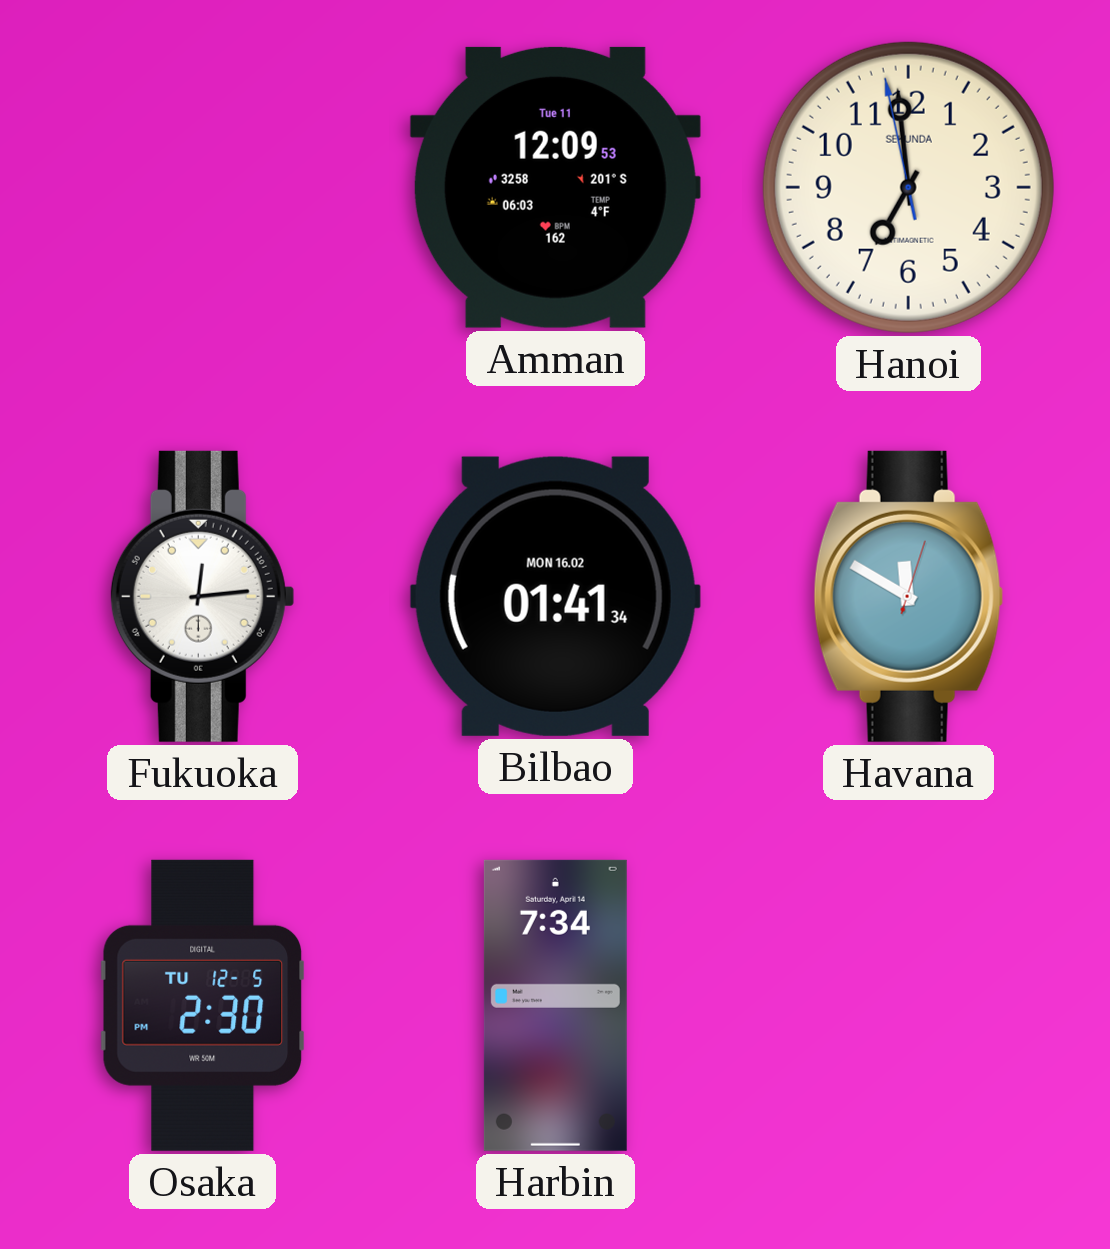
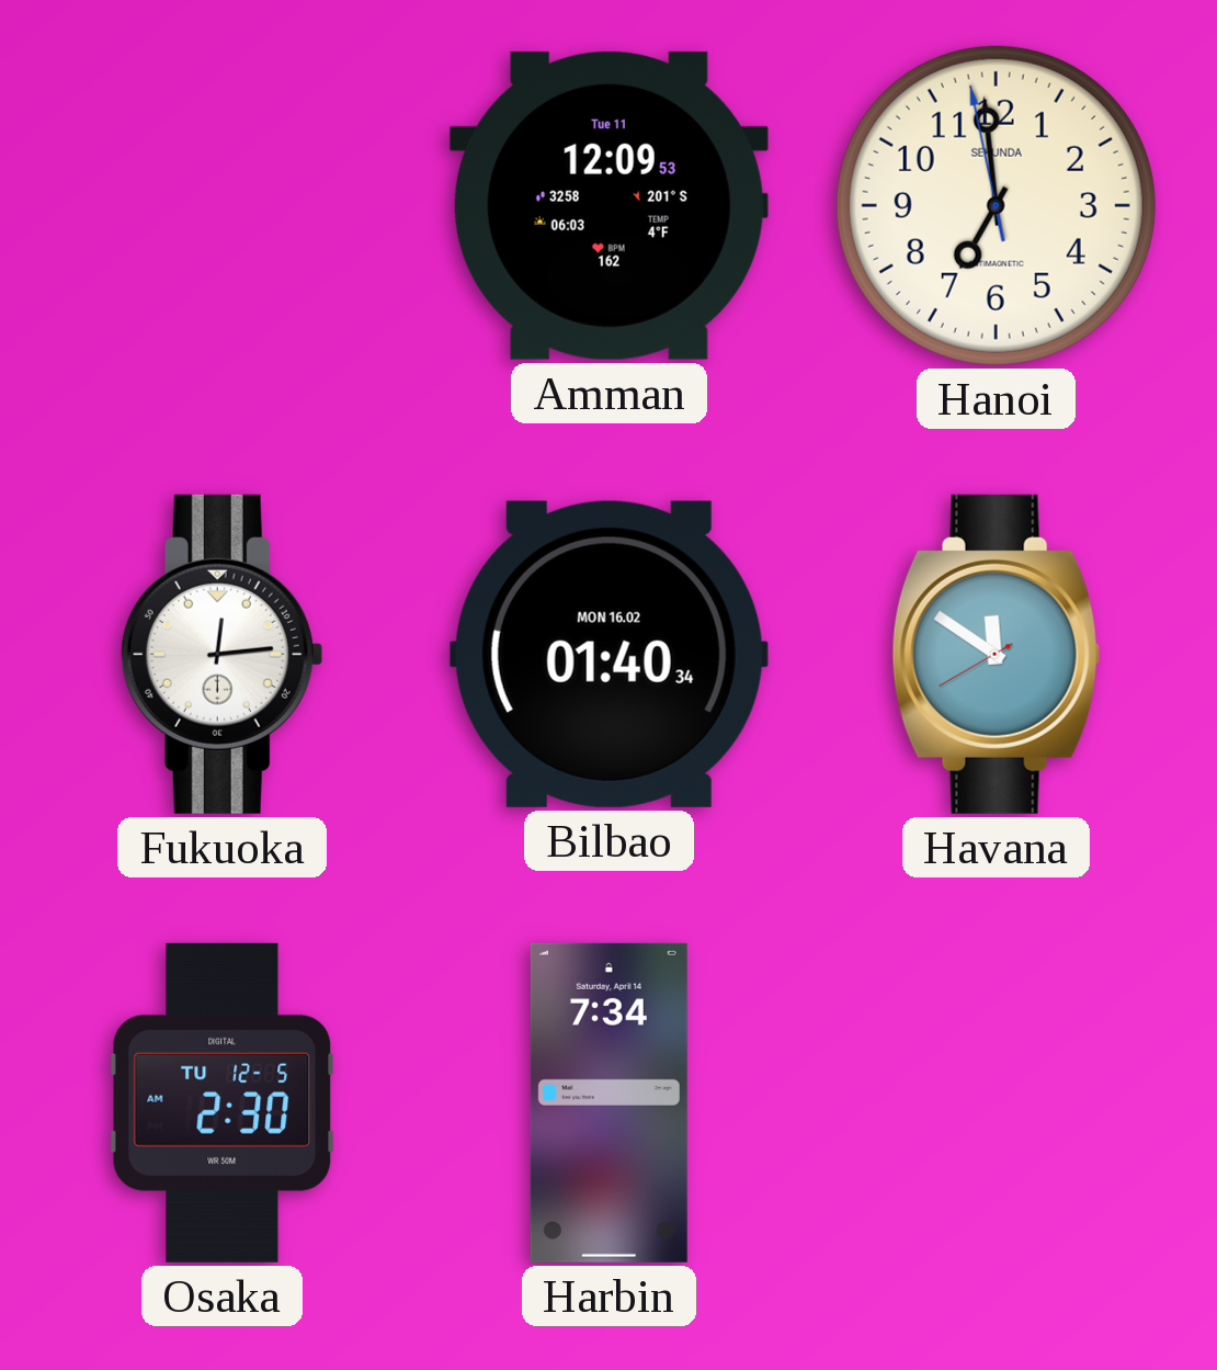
Bilbao: 01:41 -> 01:40
Havana: 11:50:03 -> 11:50:40
Osaka: 2:30 PM -> 2:30 AM
